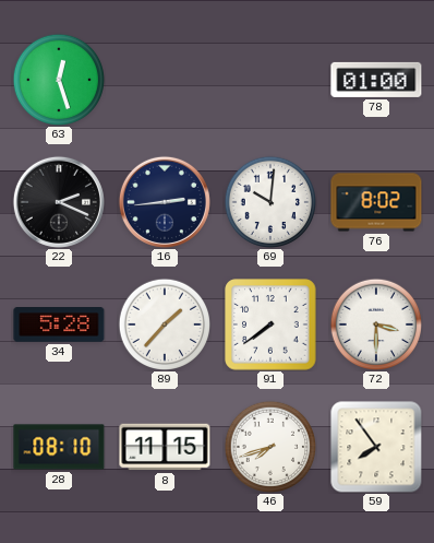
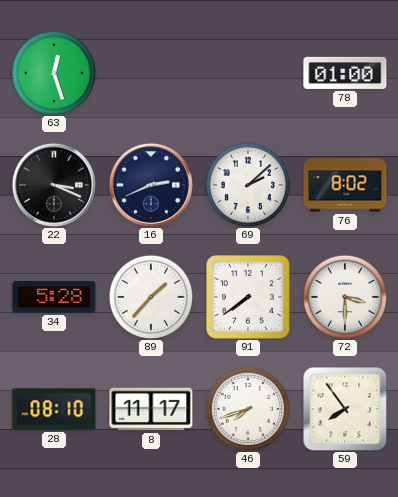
22: 2:19 -> 3:19
16: 2:44 -> 2:41
69: 10:01 -> 2:08
8: 11:15 -> 11:17
